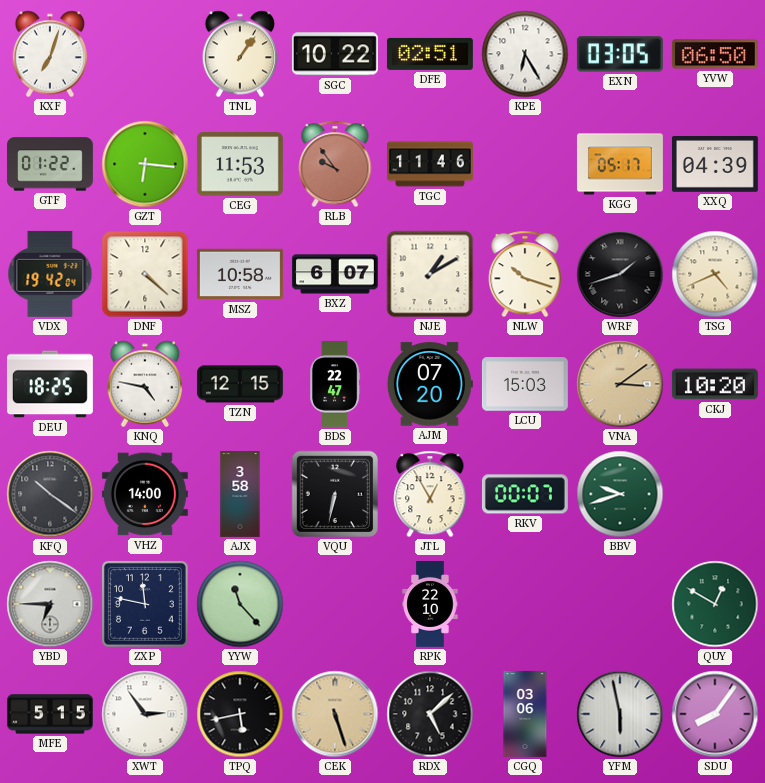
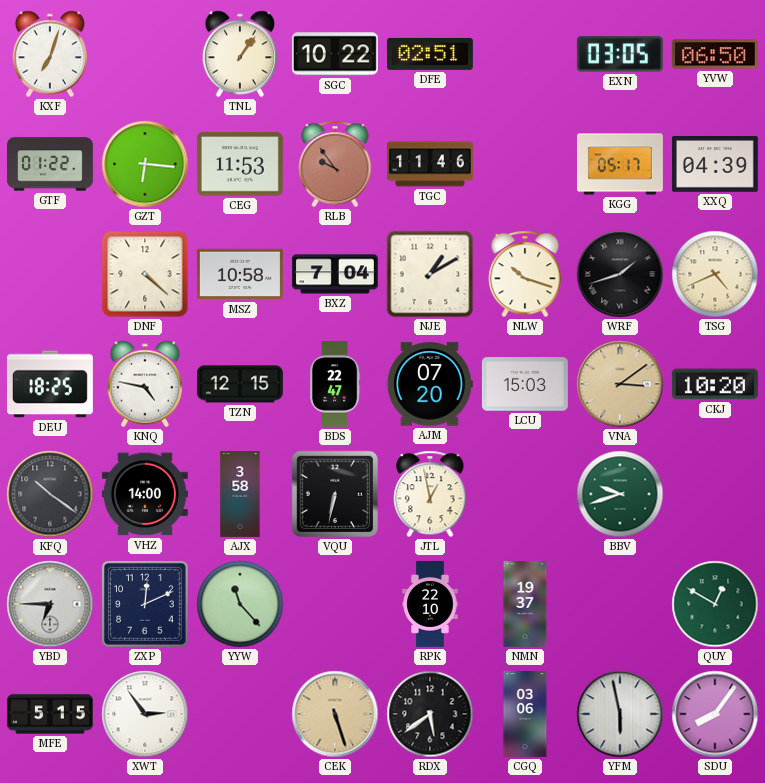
KPE: 6:25 -> none
VDX: 19:42 -> none
BXZ: 6:07 -> 7:04
JTL: 12:55 -> 12:58
RKV: 00:07 -> none
ZXP: 11:47 -> 12:11
NMN: none -> 19:37
TPQ: 5:43 -> none
RDX: 5:08 -> 5:39
